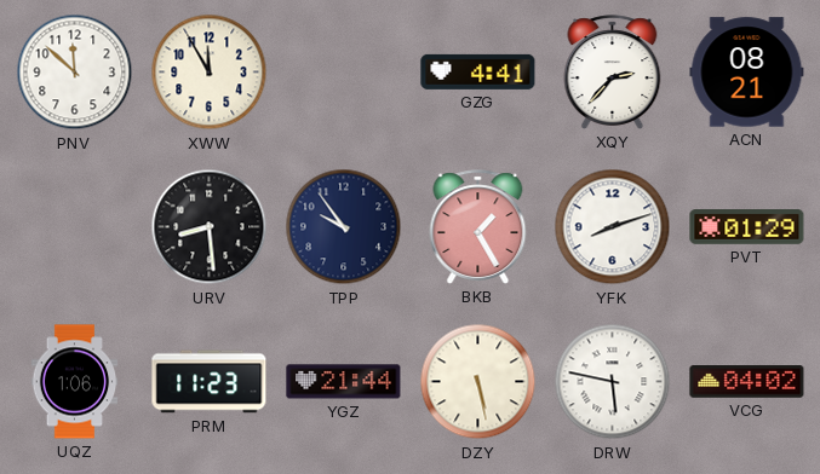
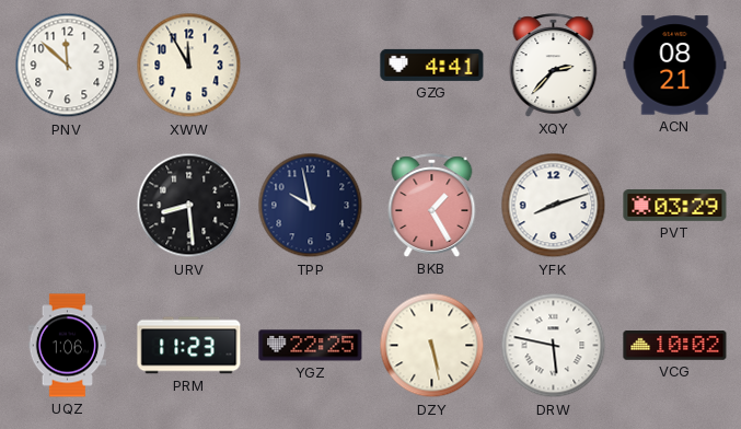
TPP: 9:54 -> 9:58
PVT: 01:29 -> 03:29
YGZ: 21:44 -> 22:25
VCG: 04:02 -> 10:02
